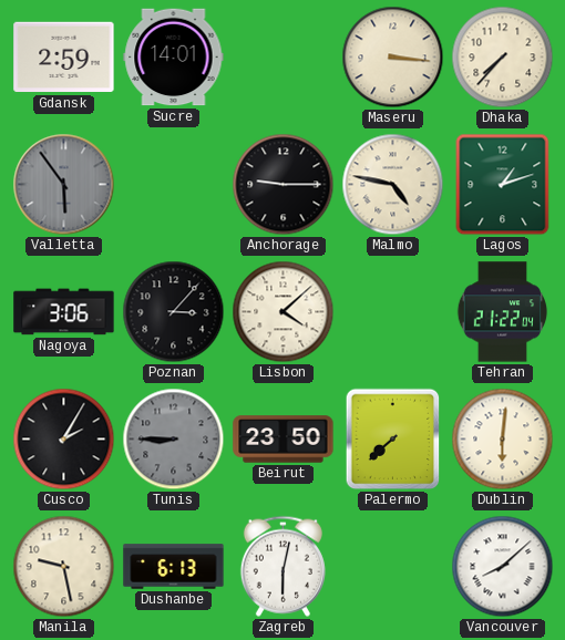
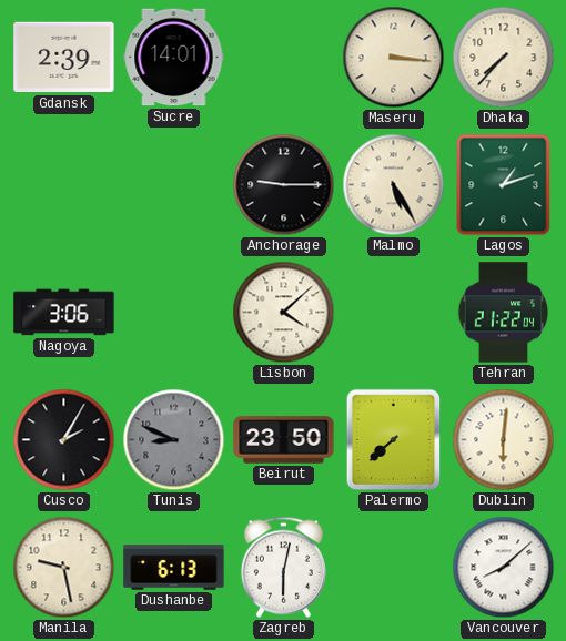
Gdansk: 2:59 -> 2:39
Valletta: 5:54 -> none
Malmo: 4:47 -> 5:25
Poznan: 3:07 -> none
Tunis: 8:45 -> 8:49
